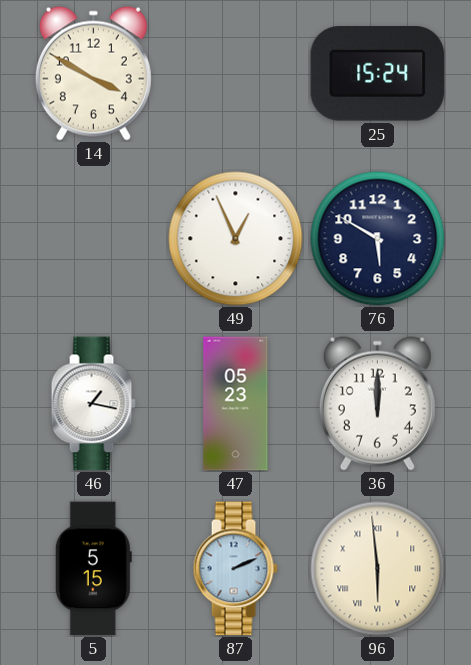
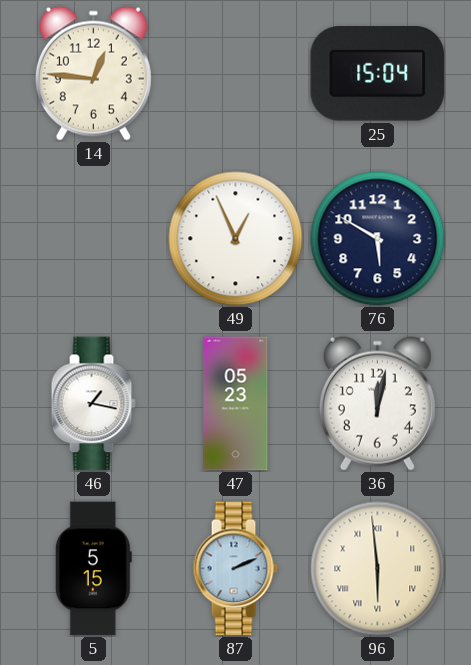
14: 3:50 -> 12:46
25: 15:24 -> 15:04
36: 12:00 -> 12:02
